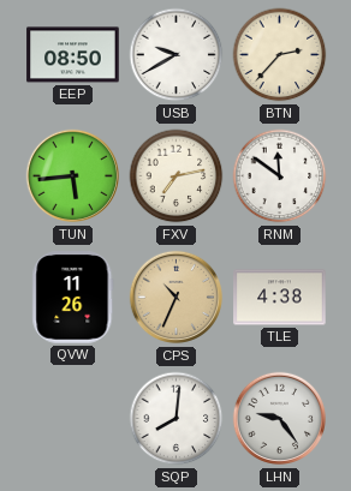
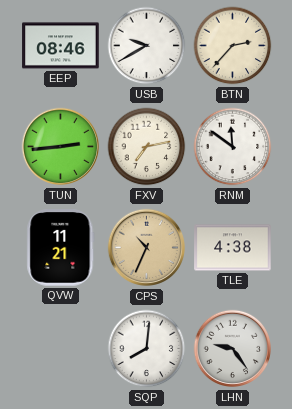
EEP: 08:50 -> 08:46
TUN: 5:44 -> 2:44
QVW: 11:26 -> 11:21
